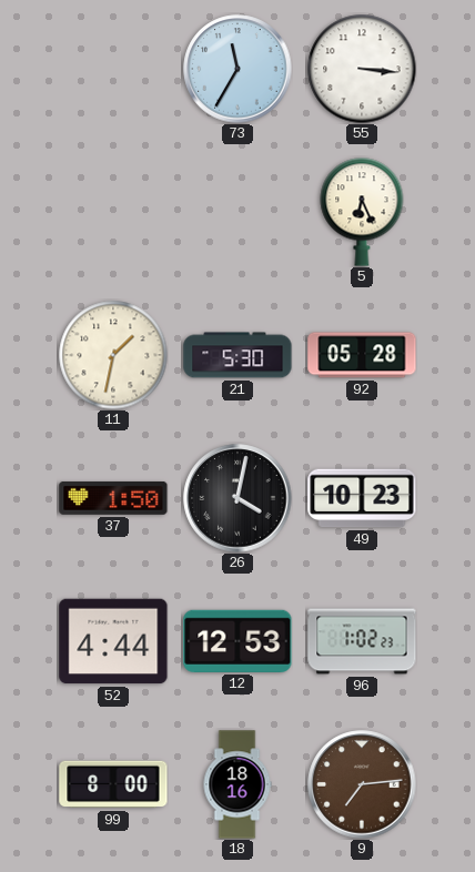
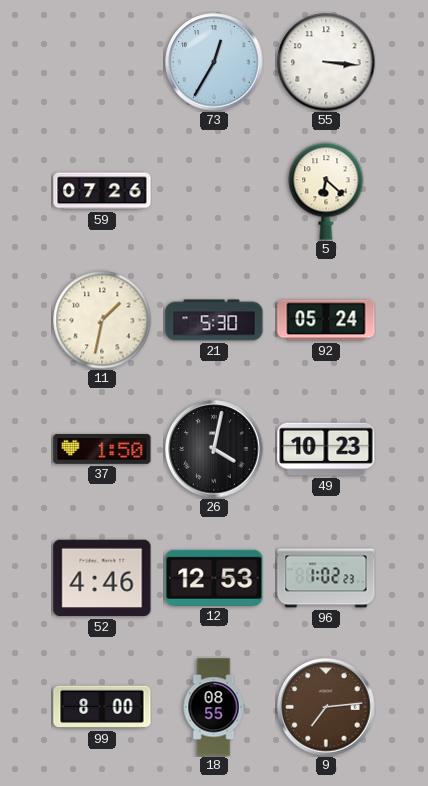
73: 11:35 -> 12:35
59: none -> 07:26
5: 6:26 -> 6:22
92: 05:28 -> 05:24
52: 4:44 -> 4:46
18: 18:16 -> 08:55
